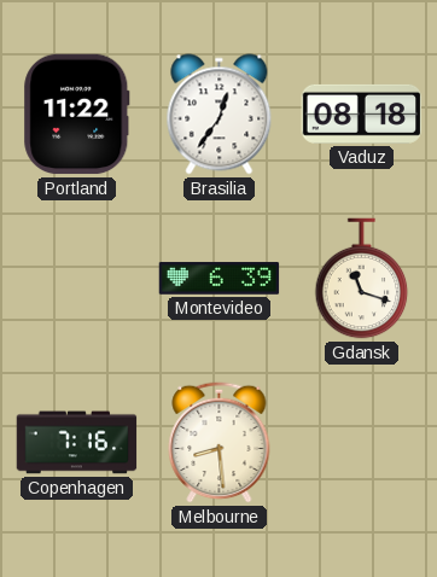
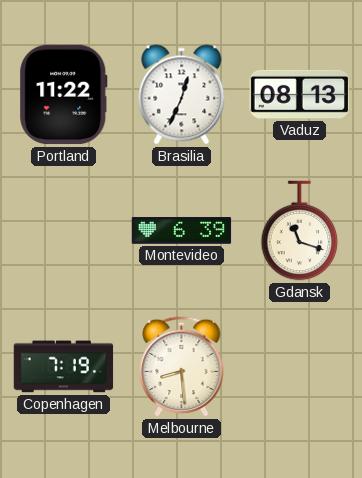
Brasilia: 12:36 -> 12:34
Vaduz: 08:18 -> 08:13
Copenhagen: 7:16 -> 7:19
